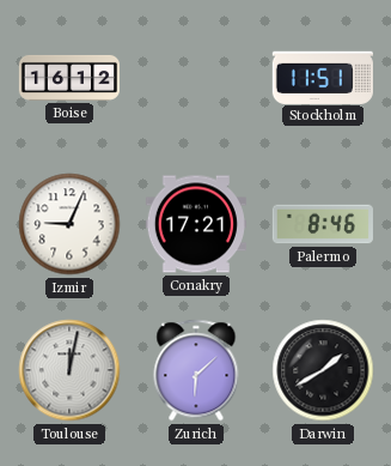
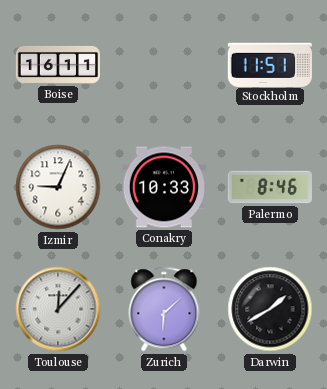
Boise: 16:12 -> 16:11
Conakry: 17:21 -> 10:33
Toulouse: 12:02 -> 12:07
